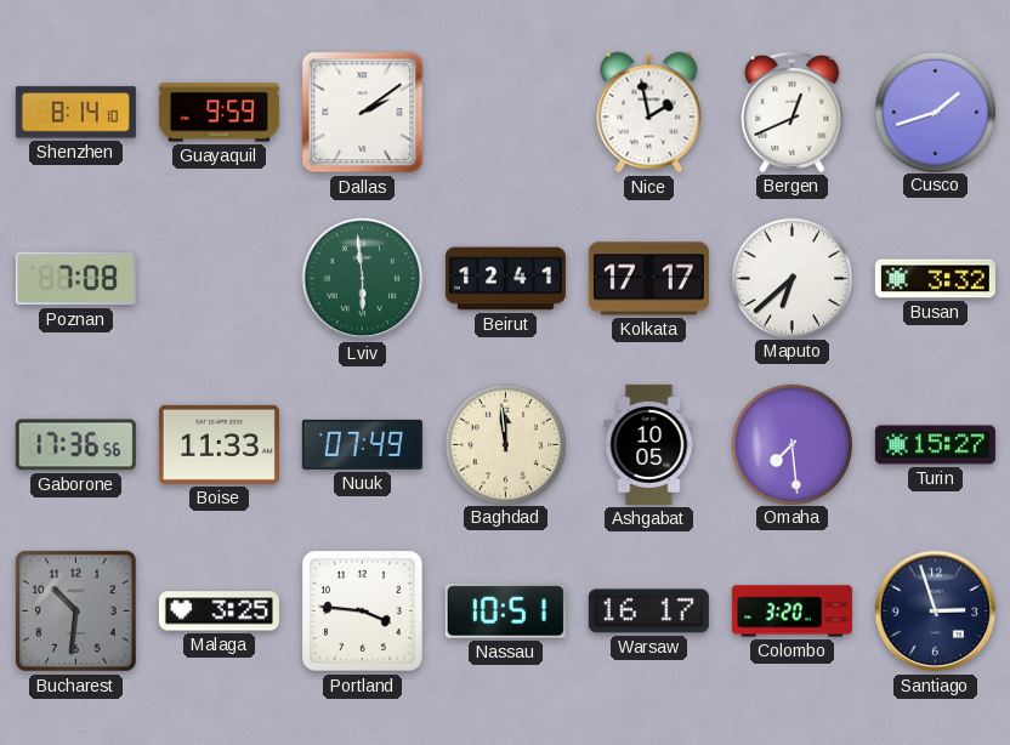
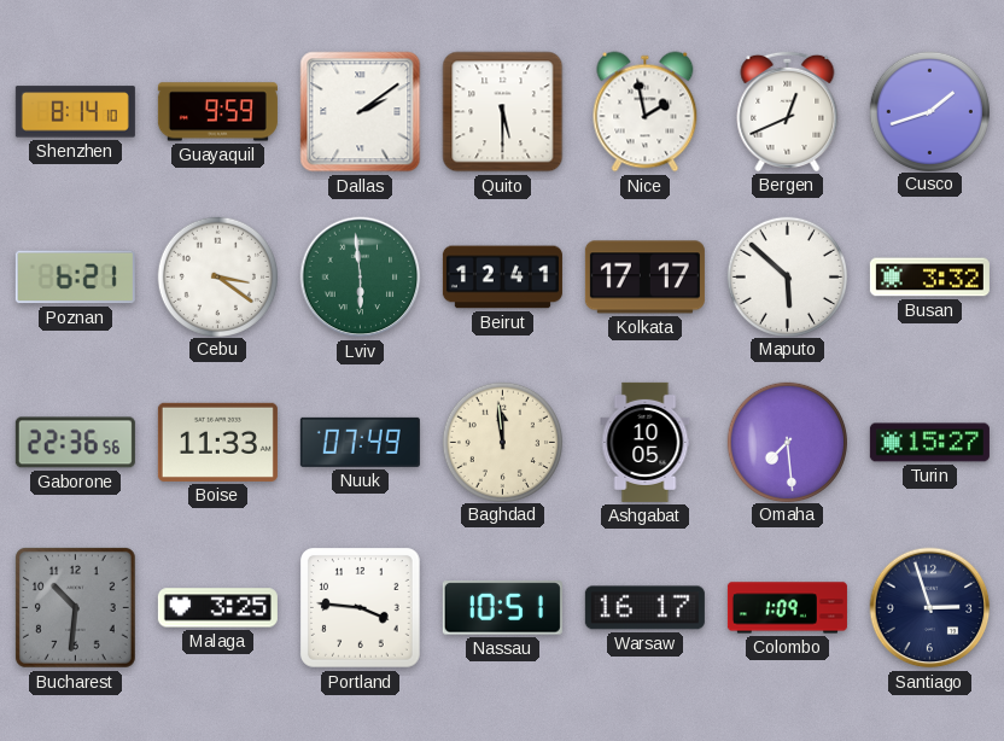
Quito: none -> 5:30
Poznan: 7:08 -> 6:21
Cebu: none -> 3:21
Maputo: 6:38 -> 5:52
Gaborone: 17:36 -> 22:36
Colombo: 3:20 -> 1:09
